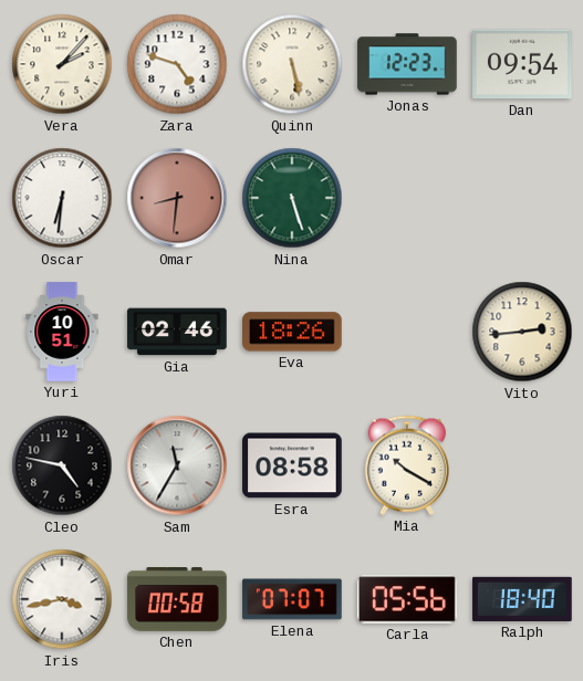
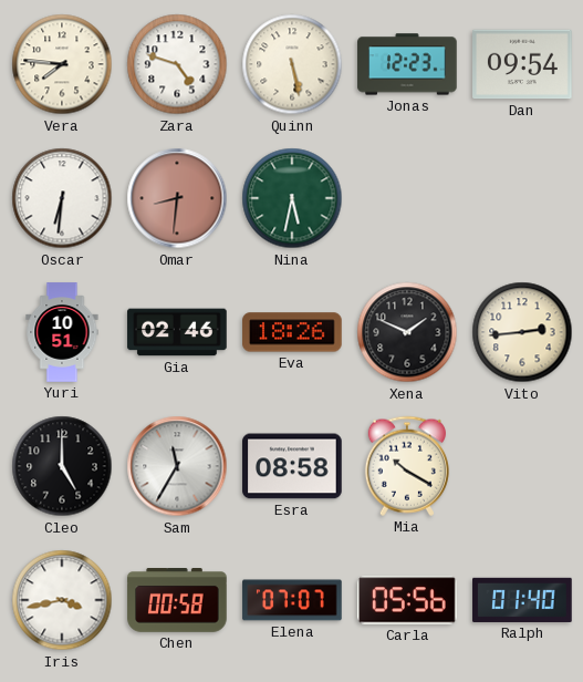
Vera: 2:07 -> 7:46
Nina: 5:27 -> 5:32
Xena: none -> 1:49
Cleo: 4:47 -> 5:00
Ralph: 18:40 -> 01:40
